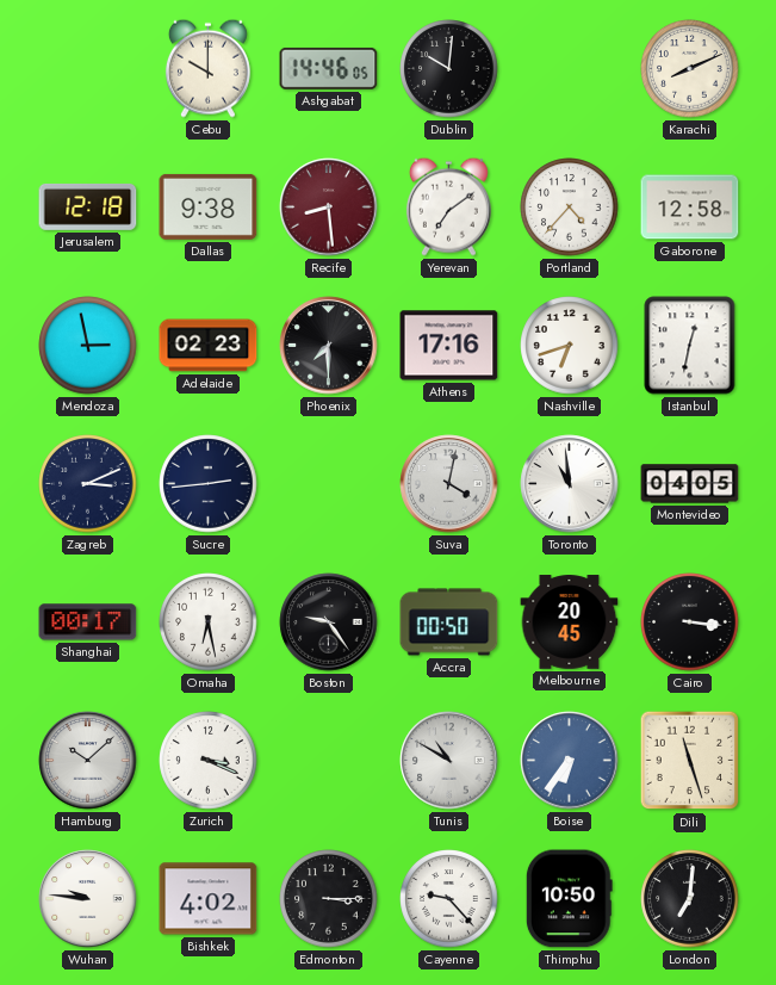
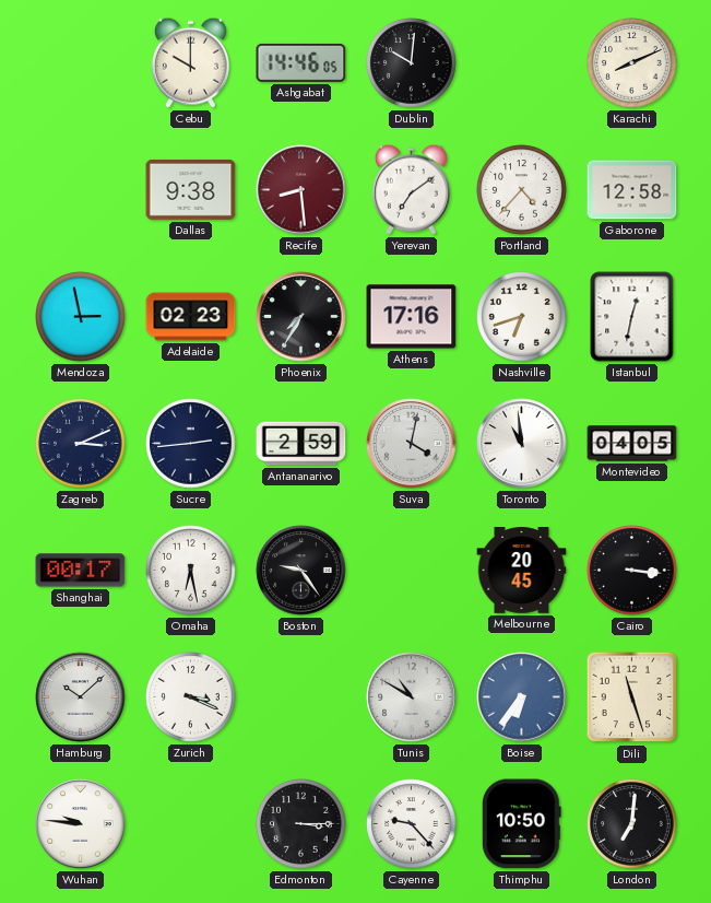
Jerusalem: 12:18 -> none
Phoenix: 7:30 -> 7:35
Antananarivo: none -> 2:59
Accra: 00:50 -> none
Bishkek: 4:02 -> none
